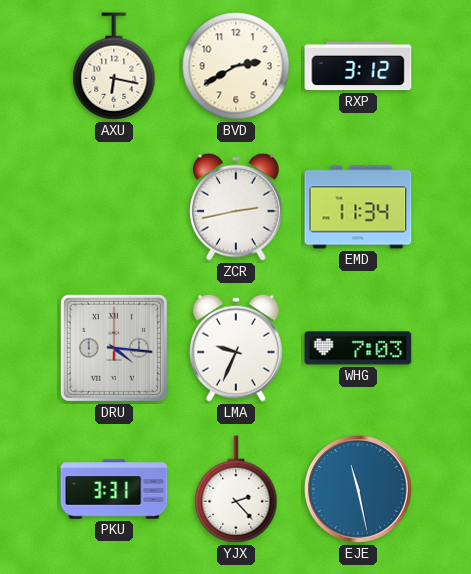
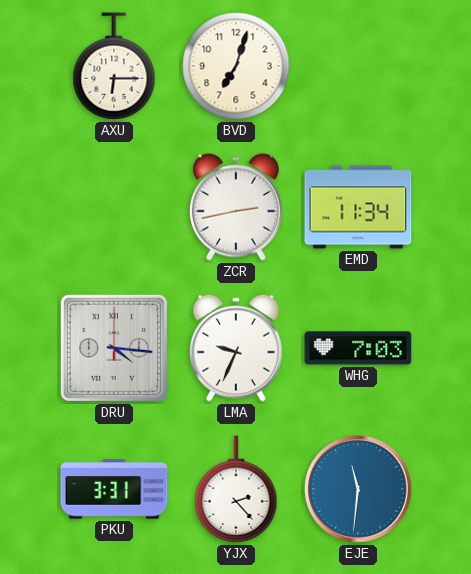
AXU: 6:17 -> 6:15
BVD: 2:40 -> 7:03
RXP: 3:12 -> none
EJE: 11:28 -> 11:31
